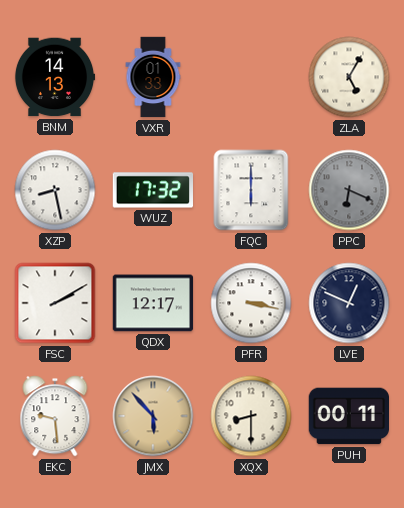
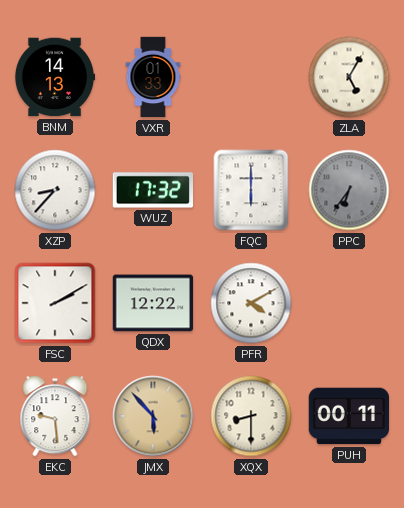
XZP: 8:28 -> 8:37
PPC: 6:19 -> 6:36
QDX: 12:17 -> 12:22
PFR: 3:17 -> 4:10
LVE: 12:49 -> none
